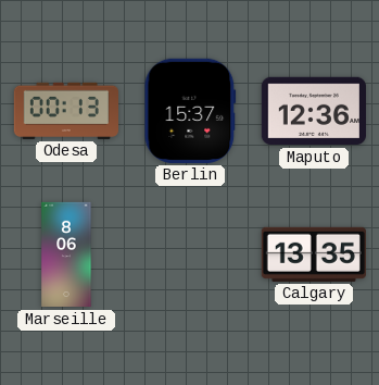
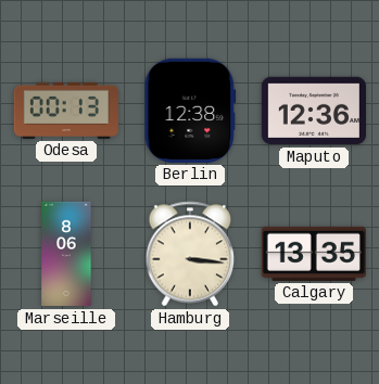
Berlin: 15:37 -> 12:38
Hamburg: none -> 3:16
